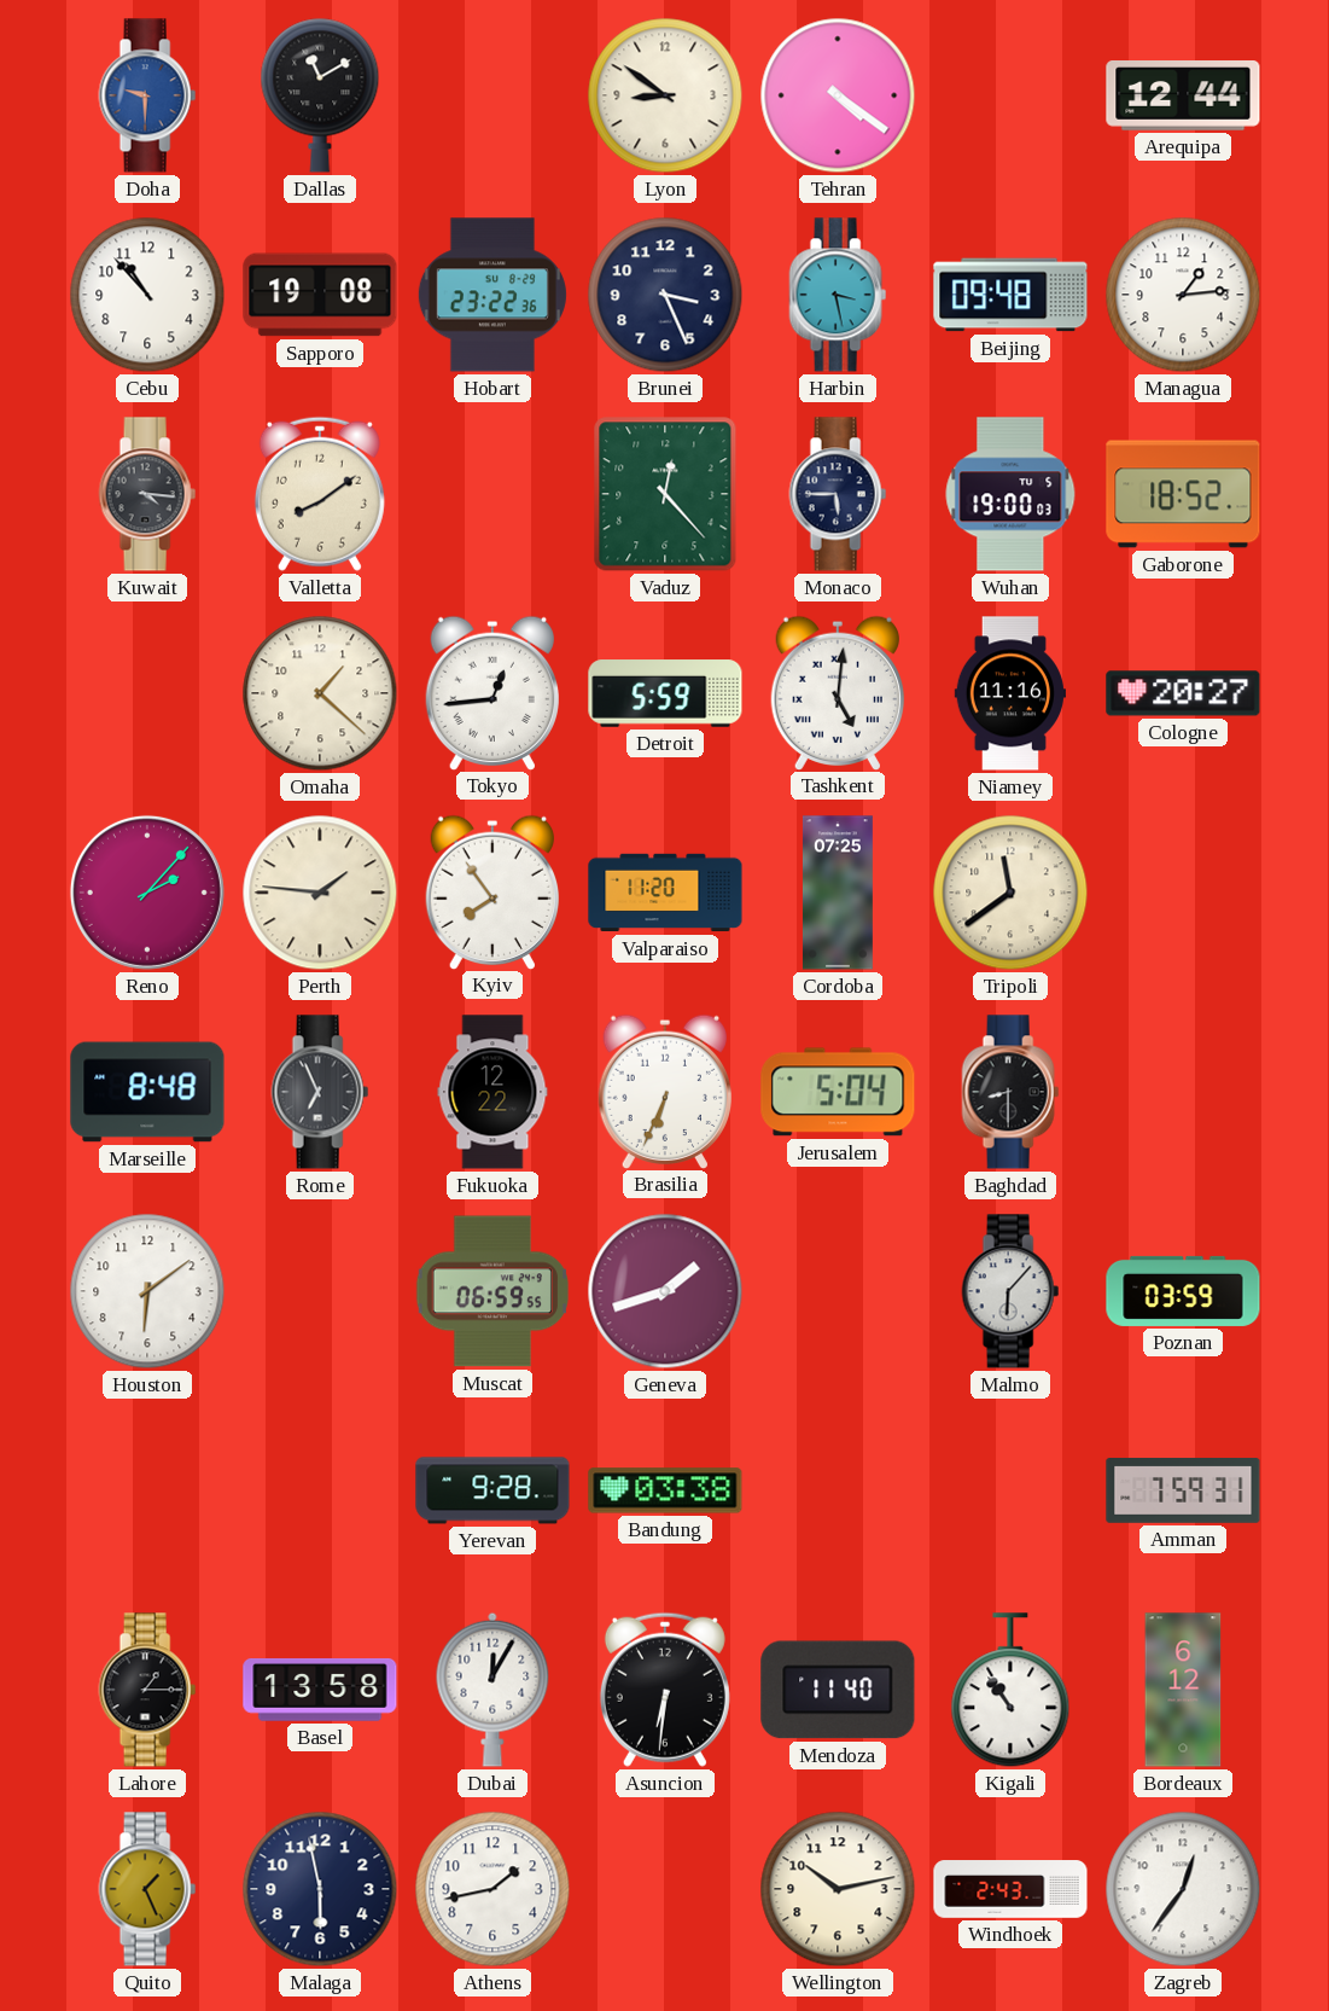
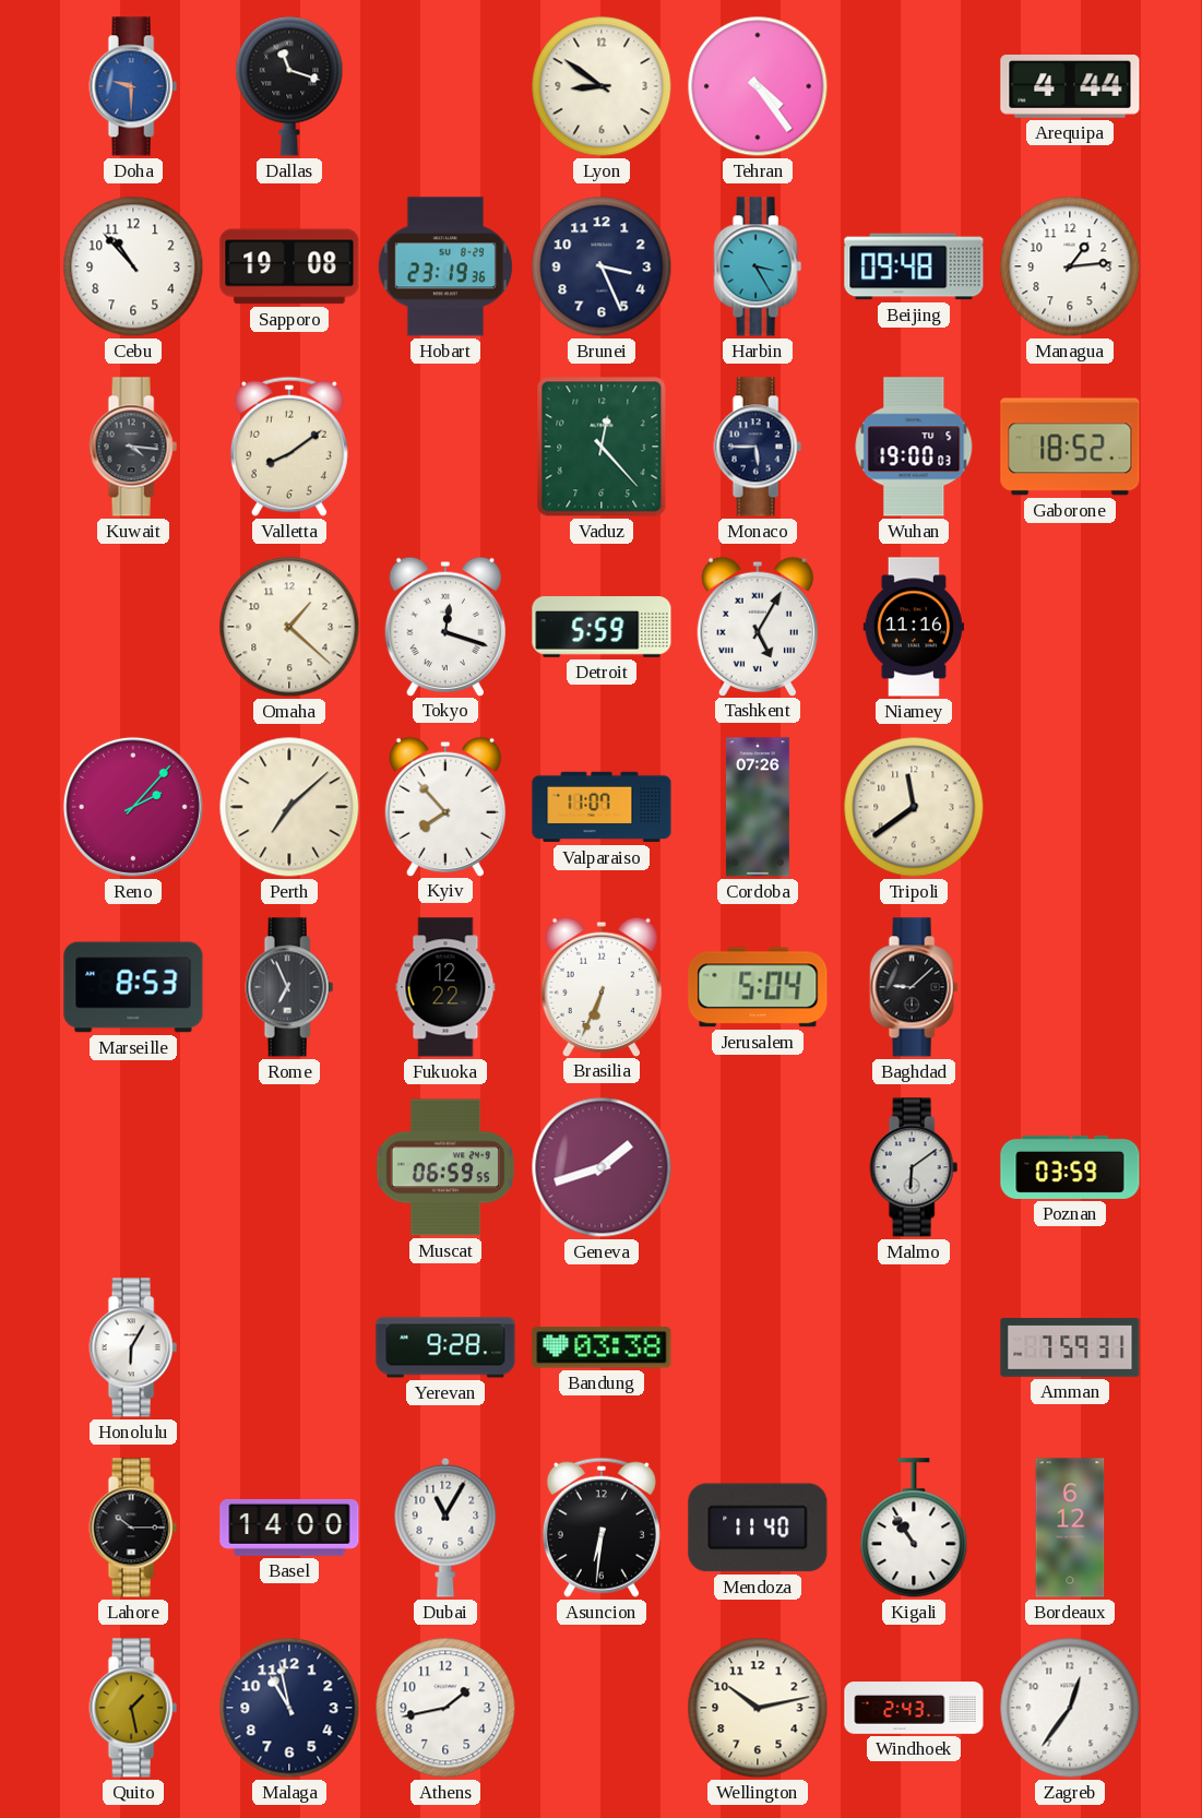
Dallas: 11:10 -> 11:18
Tehran: 4:21 -> 4:24
Arequipa: 12:44 -> 4:44
Hobart: 23:22 -> 23:19
Harbin: 3:28 -> 3:25
Tokyo: 12:44 -> 12:18
Tashkent: 5:01 -> 5:05
Cologne: 20:27 -> none
Perth: 1:46 -> 7:08
Kyiv: 7:54 -> 7:53
Valparaiso: 11:20 -> 11:07
Cordoba: 07:25 -> 07:26
Marseille: 8:48 -> 8:53
Baghdad: 8:30 -> 9:08
Houston: 6:09 -> none
Malmo: 6:07 -> 6:09
Honolulu: none -> 6:05
Lahore: 1:15 -> 10:15
Basel: 13:58 -> 14:00
Dubai: 12:05 -> 11:05
Quito: 1:26 -> 1:28
Malaga: 5:58 -> 10:58
